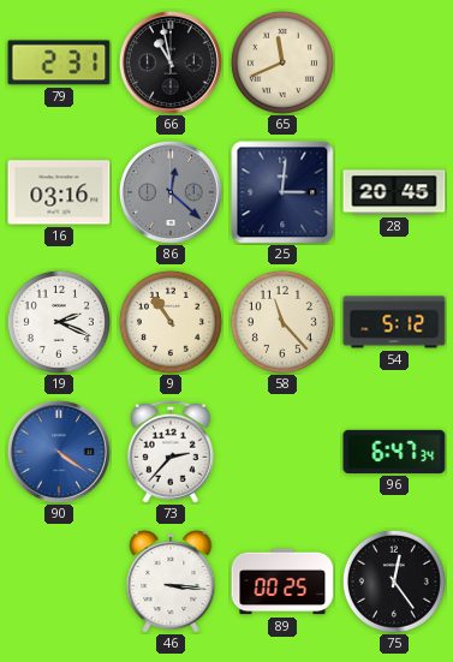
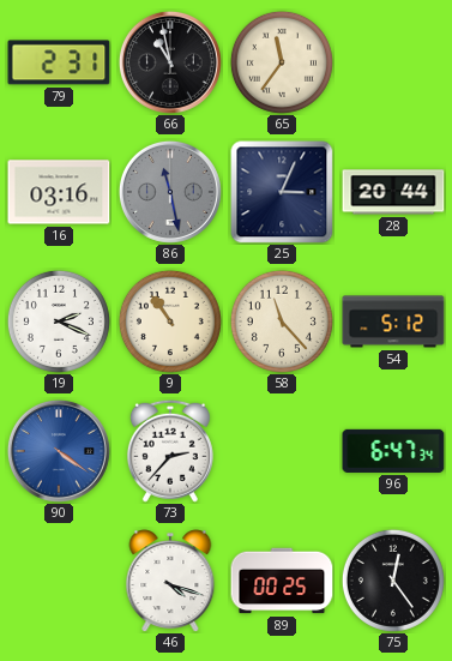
65: 11:41 -> 11:36
86: 12:22 -> 11:28
25: 3:01 -> 3:04
28: 20:45 -> 20:44
46: 3:16 -> 4:18
